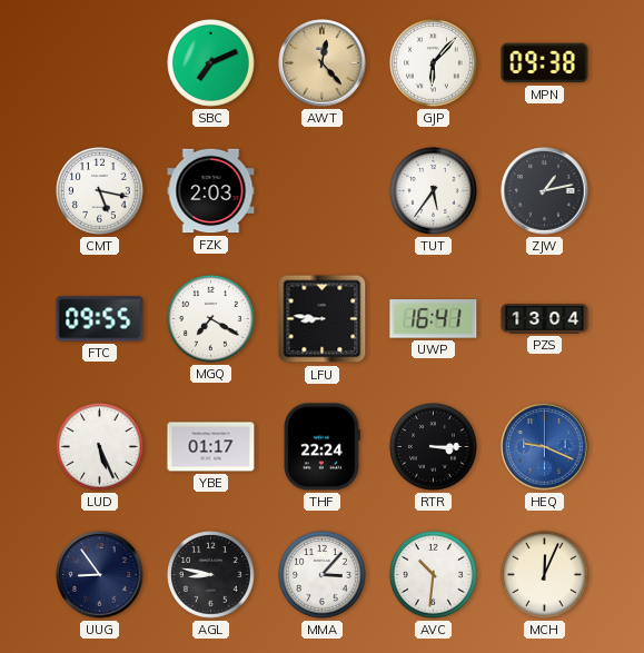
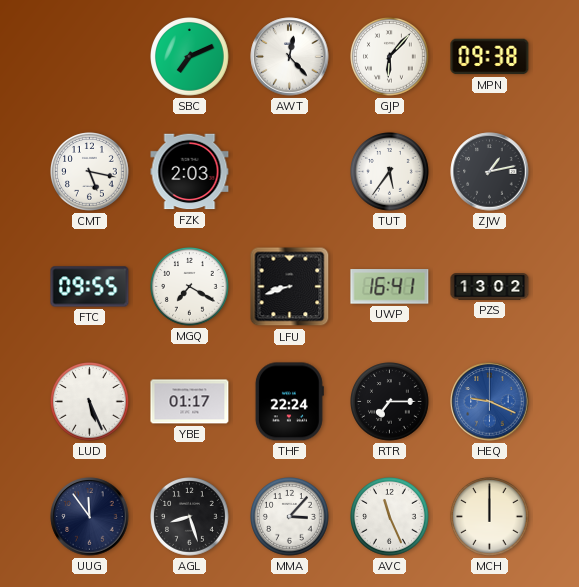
AWT dial: champagne -> white
LFU: 8:46 -> 8:42
PZS: 13:04 -> 13:02
RTR: 3:15 -> 7:15
UUG: 8:54 -> 11:54
AGL: 8:47 -> 8:27
AVC: 10:31 -> 11:26
MCH: 12:04 -> 12:00
